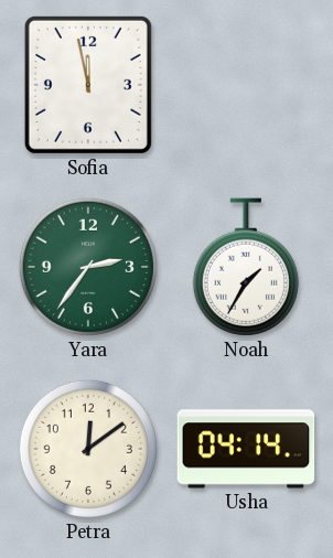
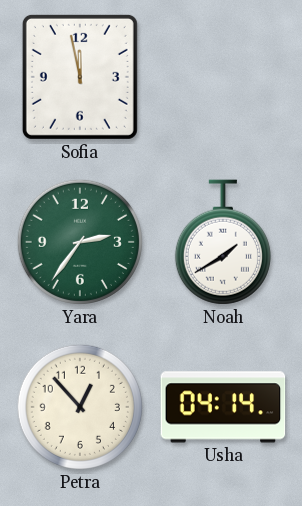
Noah: 1:35 -> 1:40
Petra: 12:09 -> 12:53
